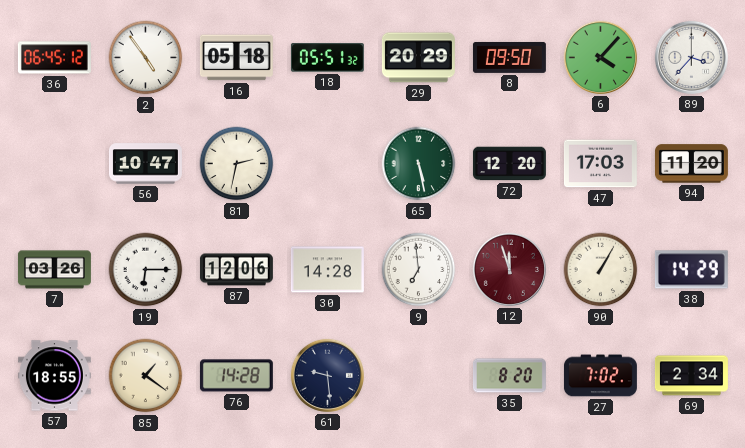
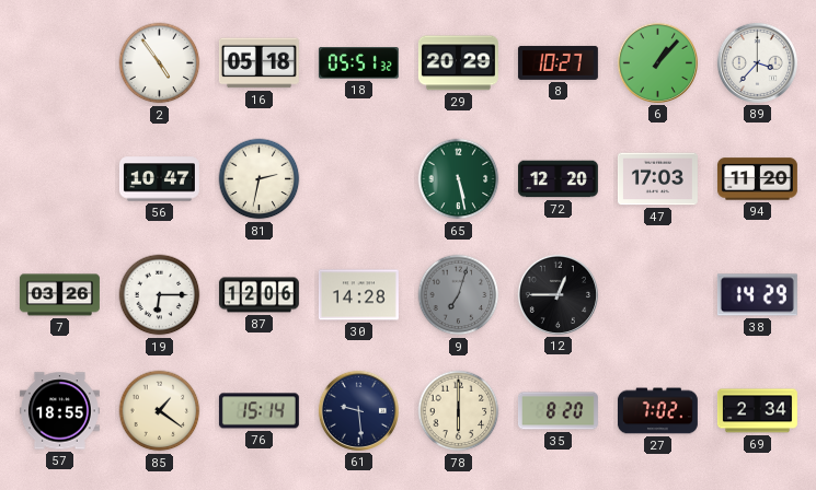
36: 06:45 -> none
8: 09:50 -> 10:27
6: 4:07 -> 1:07
9: 6:59 -> 7:03
9 dial: white -> grey
12: 11:57 -> 12:45
12 dial: burgundy -> black
90: 1:05 -> none
76: 14:28 -> 15:14
78: none -> 6:00
